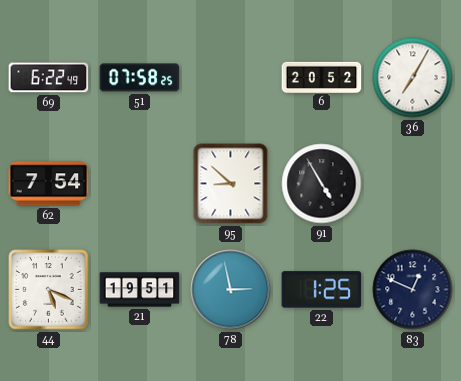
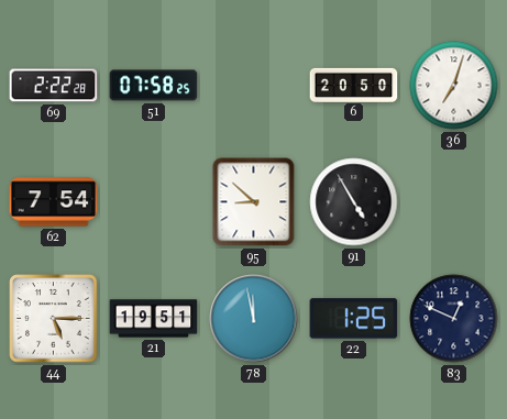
69: 6:22 -> 2:22
6: 20:52 -> 20:50
36: 7:05 -> 7:03
44: 5:19 -> 5:15
78: 2:58 -> 11:58
